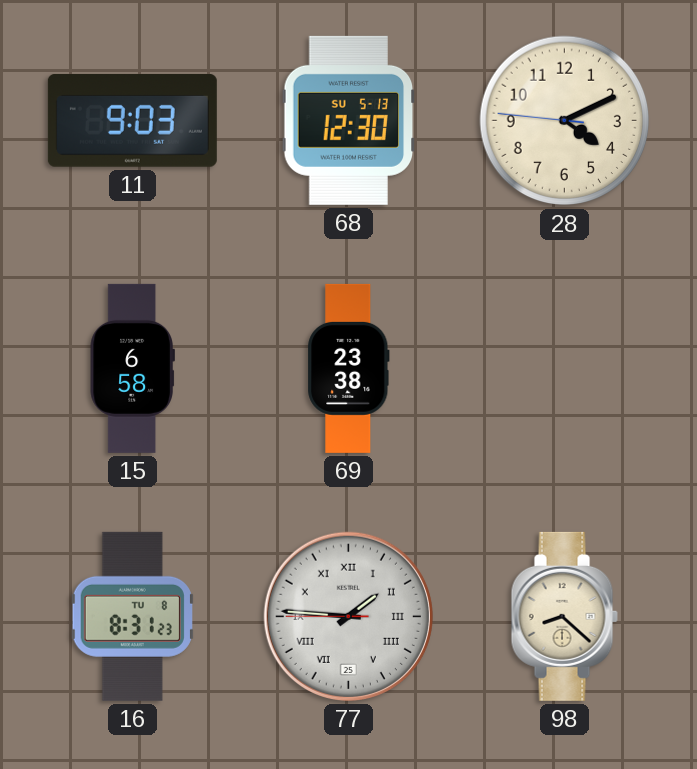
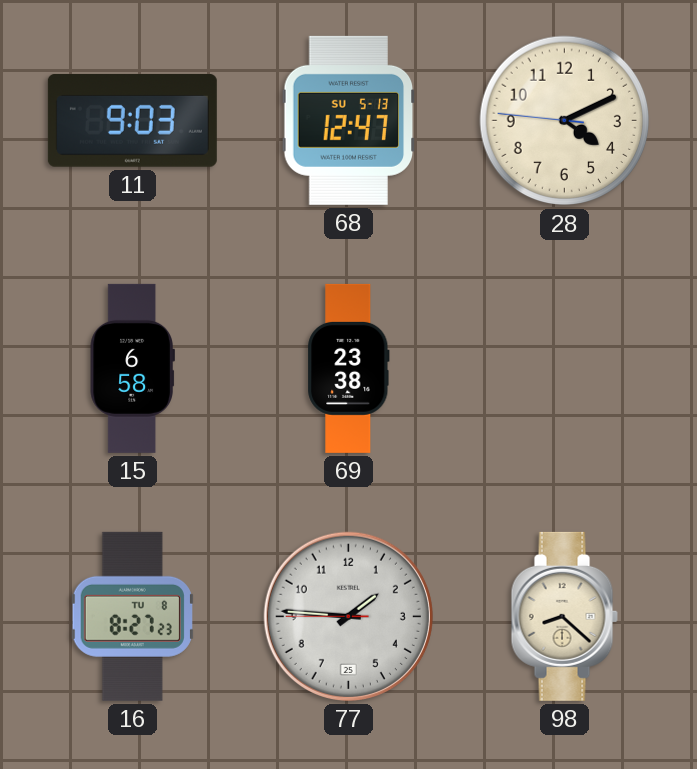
68: 12:30 -> 12:47
16: 8:31 -> 8:27
77 numerals: Roman -> Arabic
